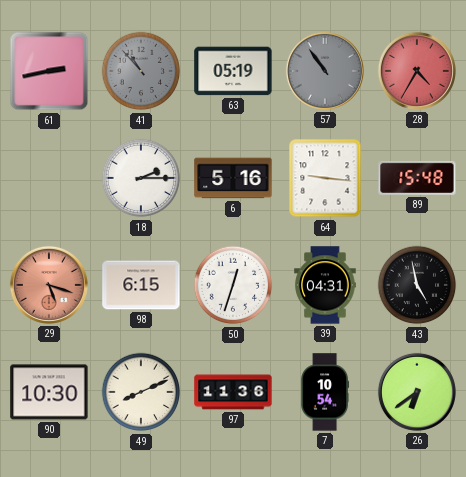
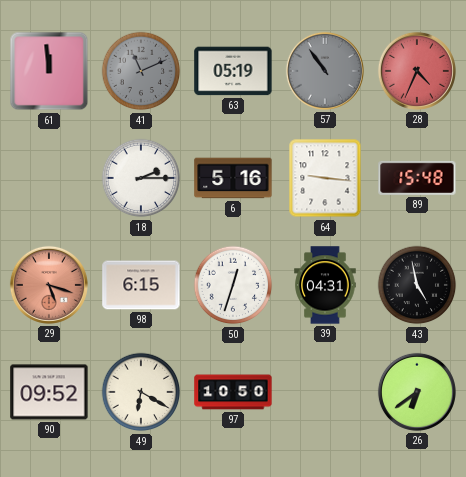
61: 2:43 -> 11:59
41: 10:53 -> 11:11
28: 4:35 -> 4:34
90: 10:30 -> 09:52
49: 8:11 -> 6:20
97: 11:36 -> 10:50
7: 10:54 -> none
